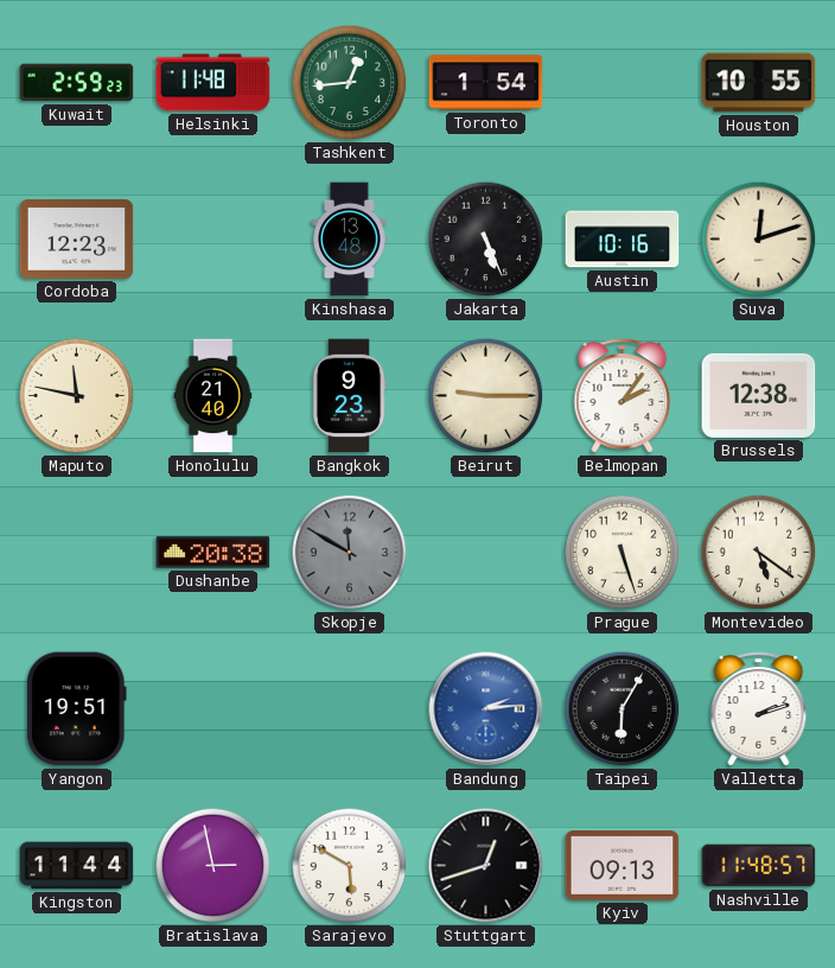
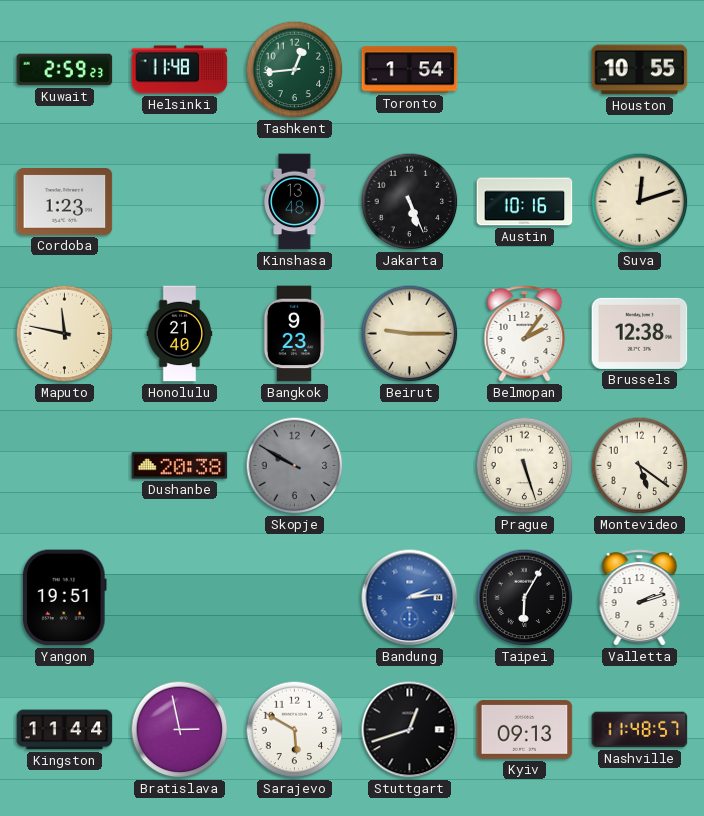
Cordoba: 12:23 -> 1:23
Skopje: 11:50 -> 9:50
